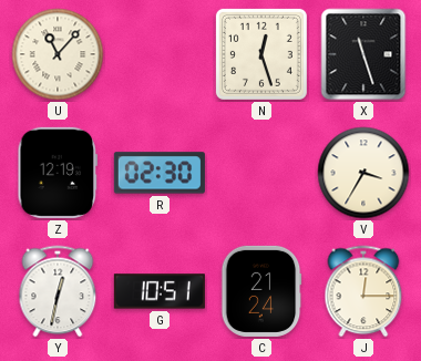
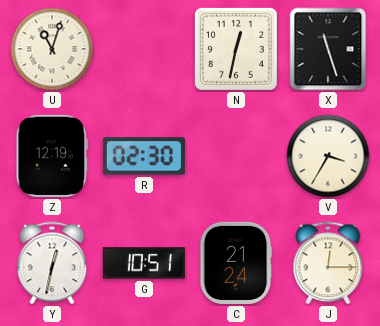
U: 11:07 -> 11:03
N: 12:27 -> 12:32
